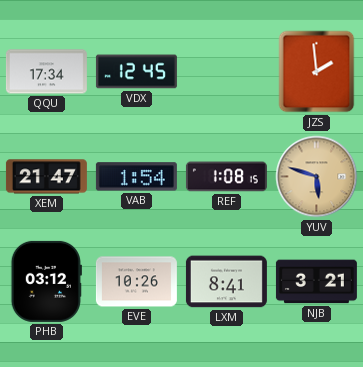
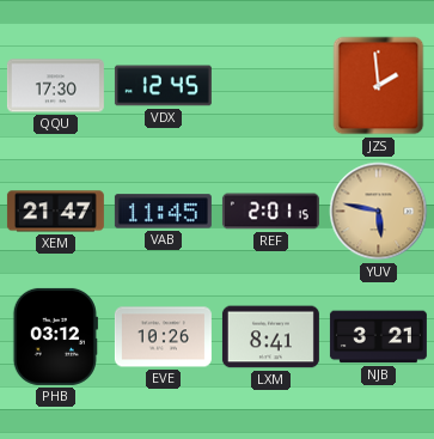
QQU: 17:34 -> 17:30
VAB: 1:54 -> 11:45
REF: 1:08 -> 2:01
YUV: 5:48 -> 5:47
